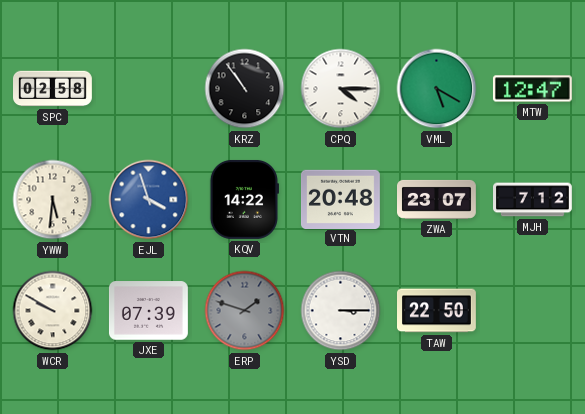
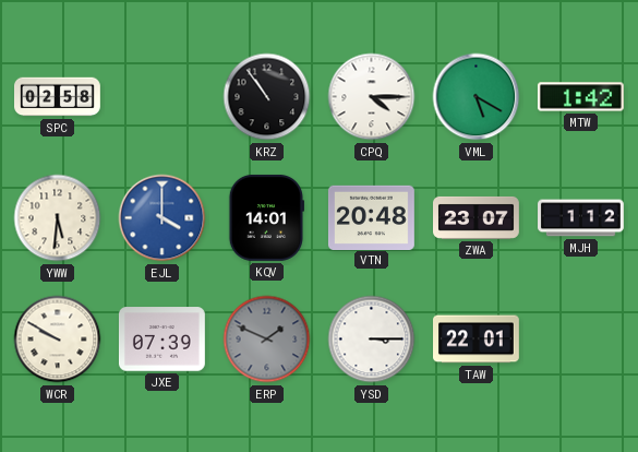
MTW: 12:47 -> 1:42
EJL: 3:57 -> 4:00
KQV: 14:22 -> 14:01
MJH: 7:12 -> 1:12
ERP: 1:48 -> 1:49
TAW: 22:50 -> 22:01
